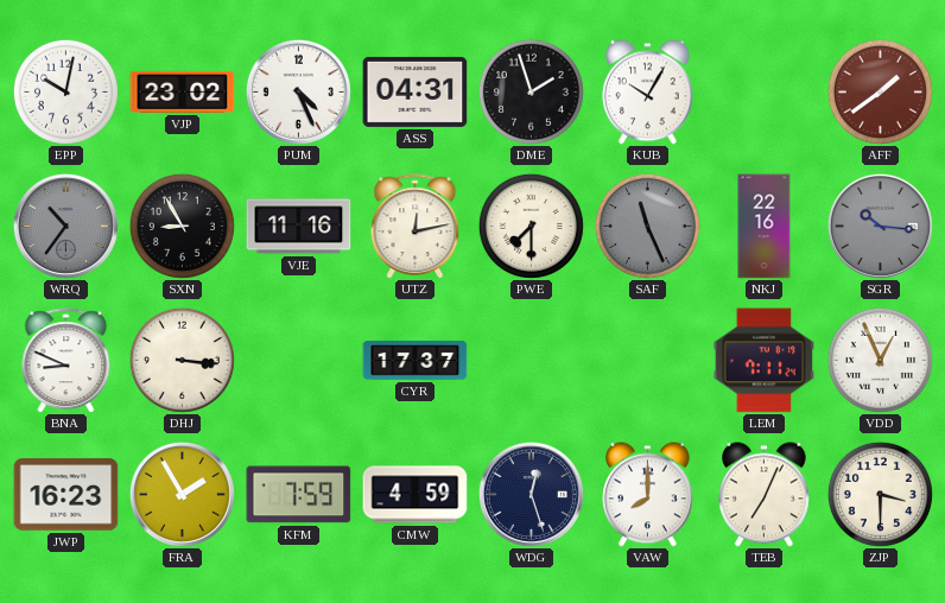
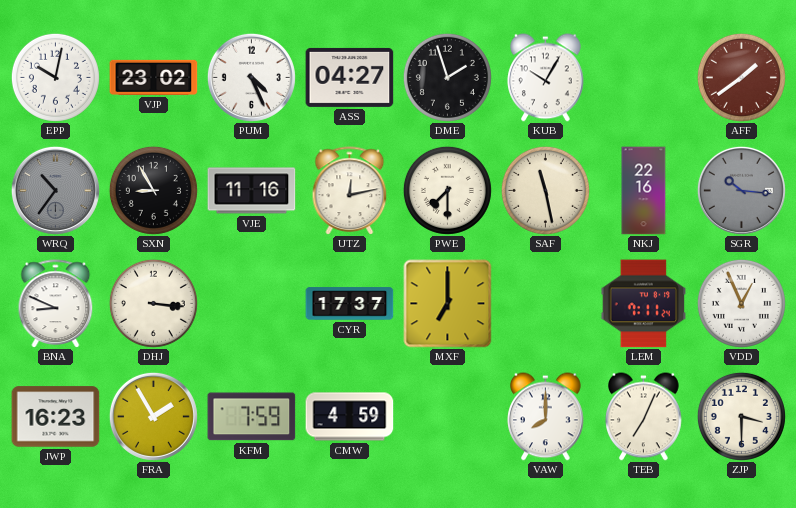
ASS: 04:31 -> 04:27
SAF: 11:26 -> 11:28
SAF dial: grey -> cream
MXF: none -> 7:00
WDG: 12:27 -> none
